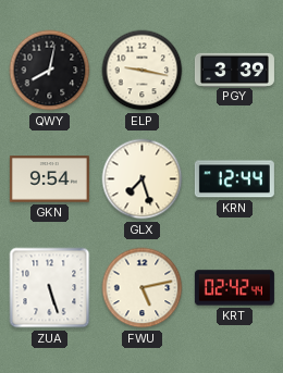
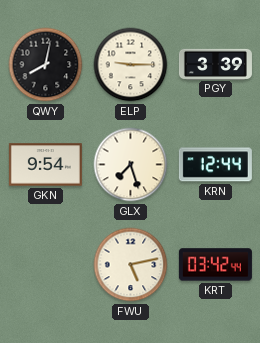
ELP: 9:17 -> 9:15
ZUA: 5:27 -> none
KRT: 02:42 -> 03:42
